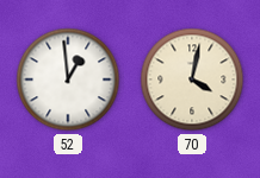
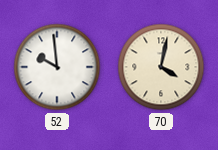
52: 12:59 -> 9:59
